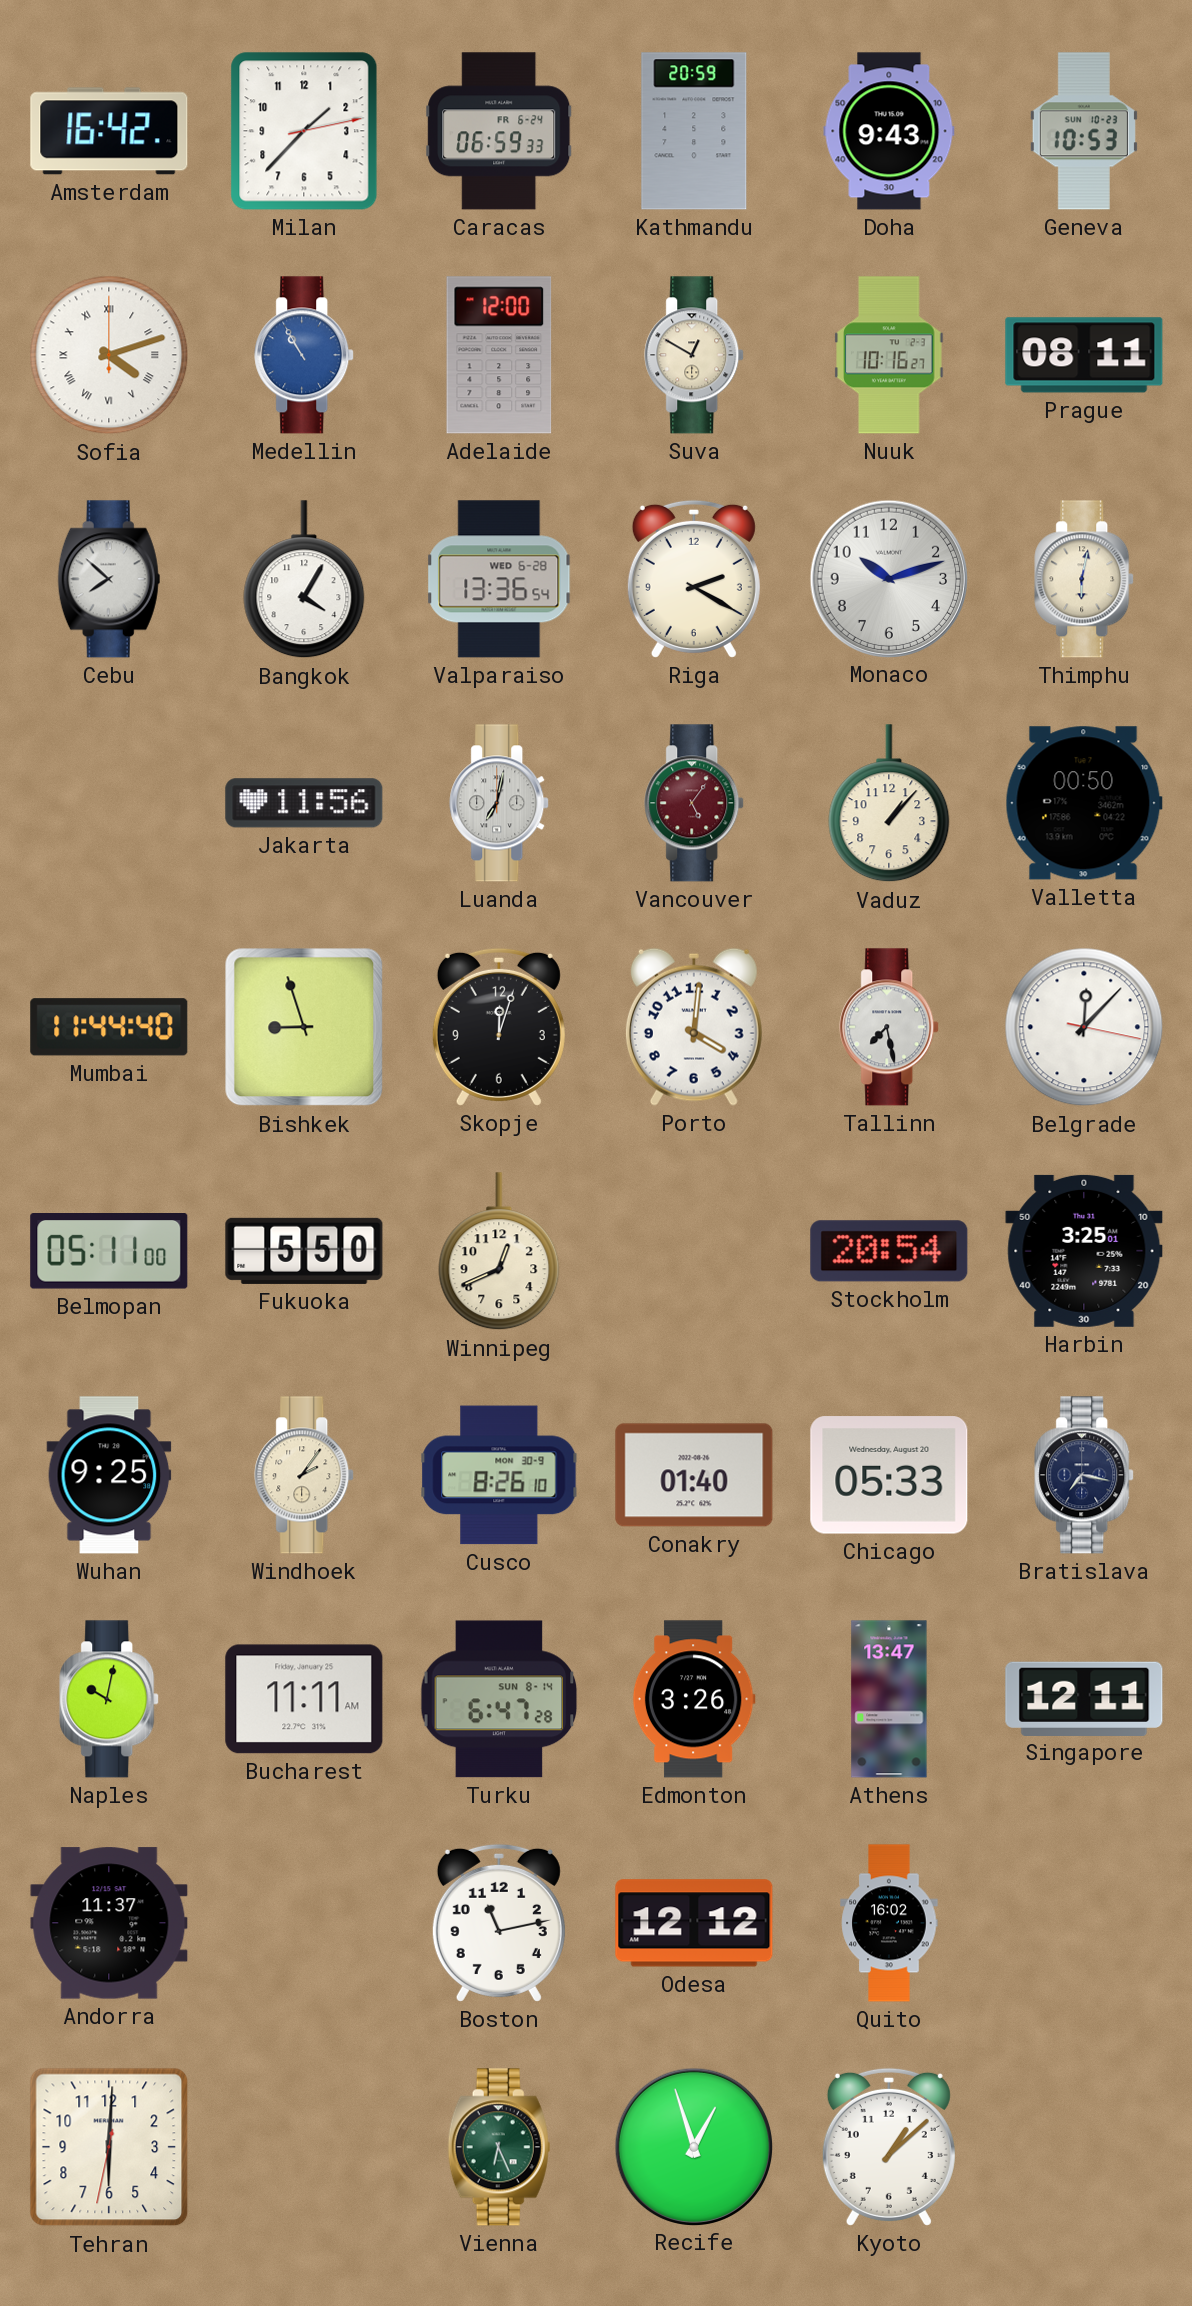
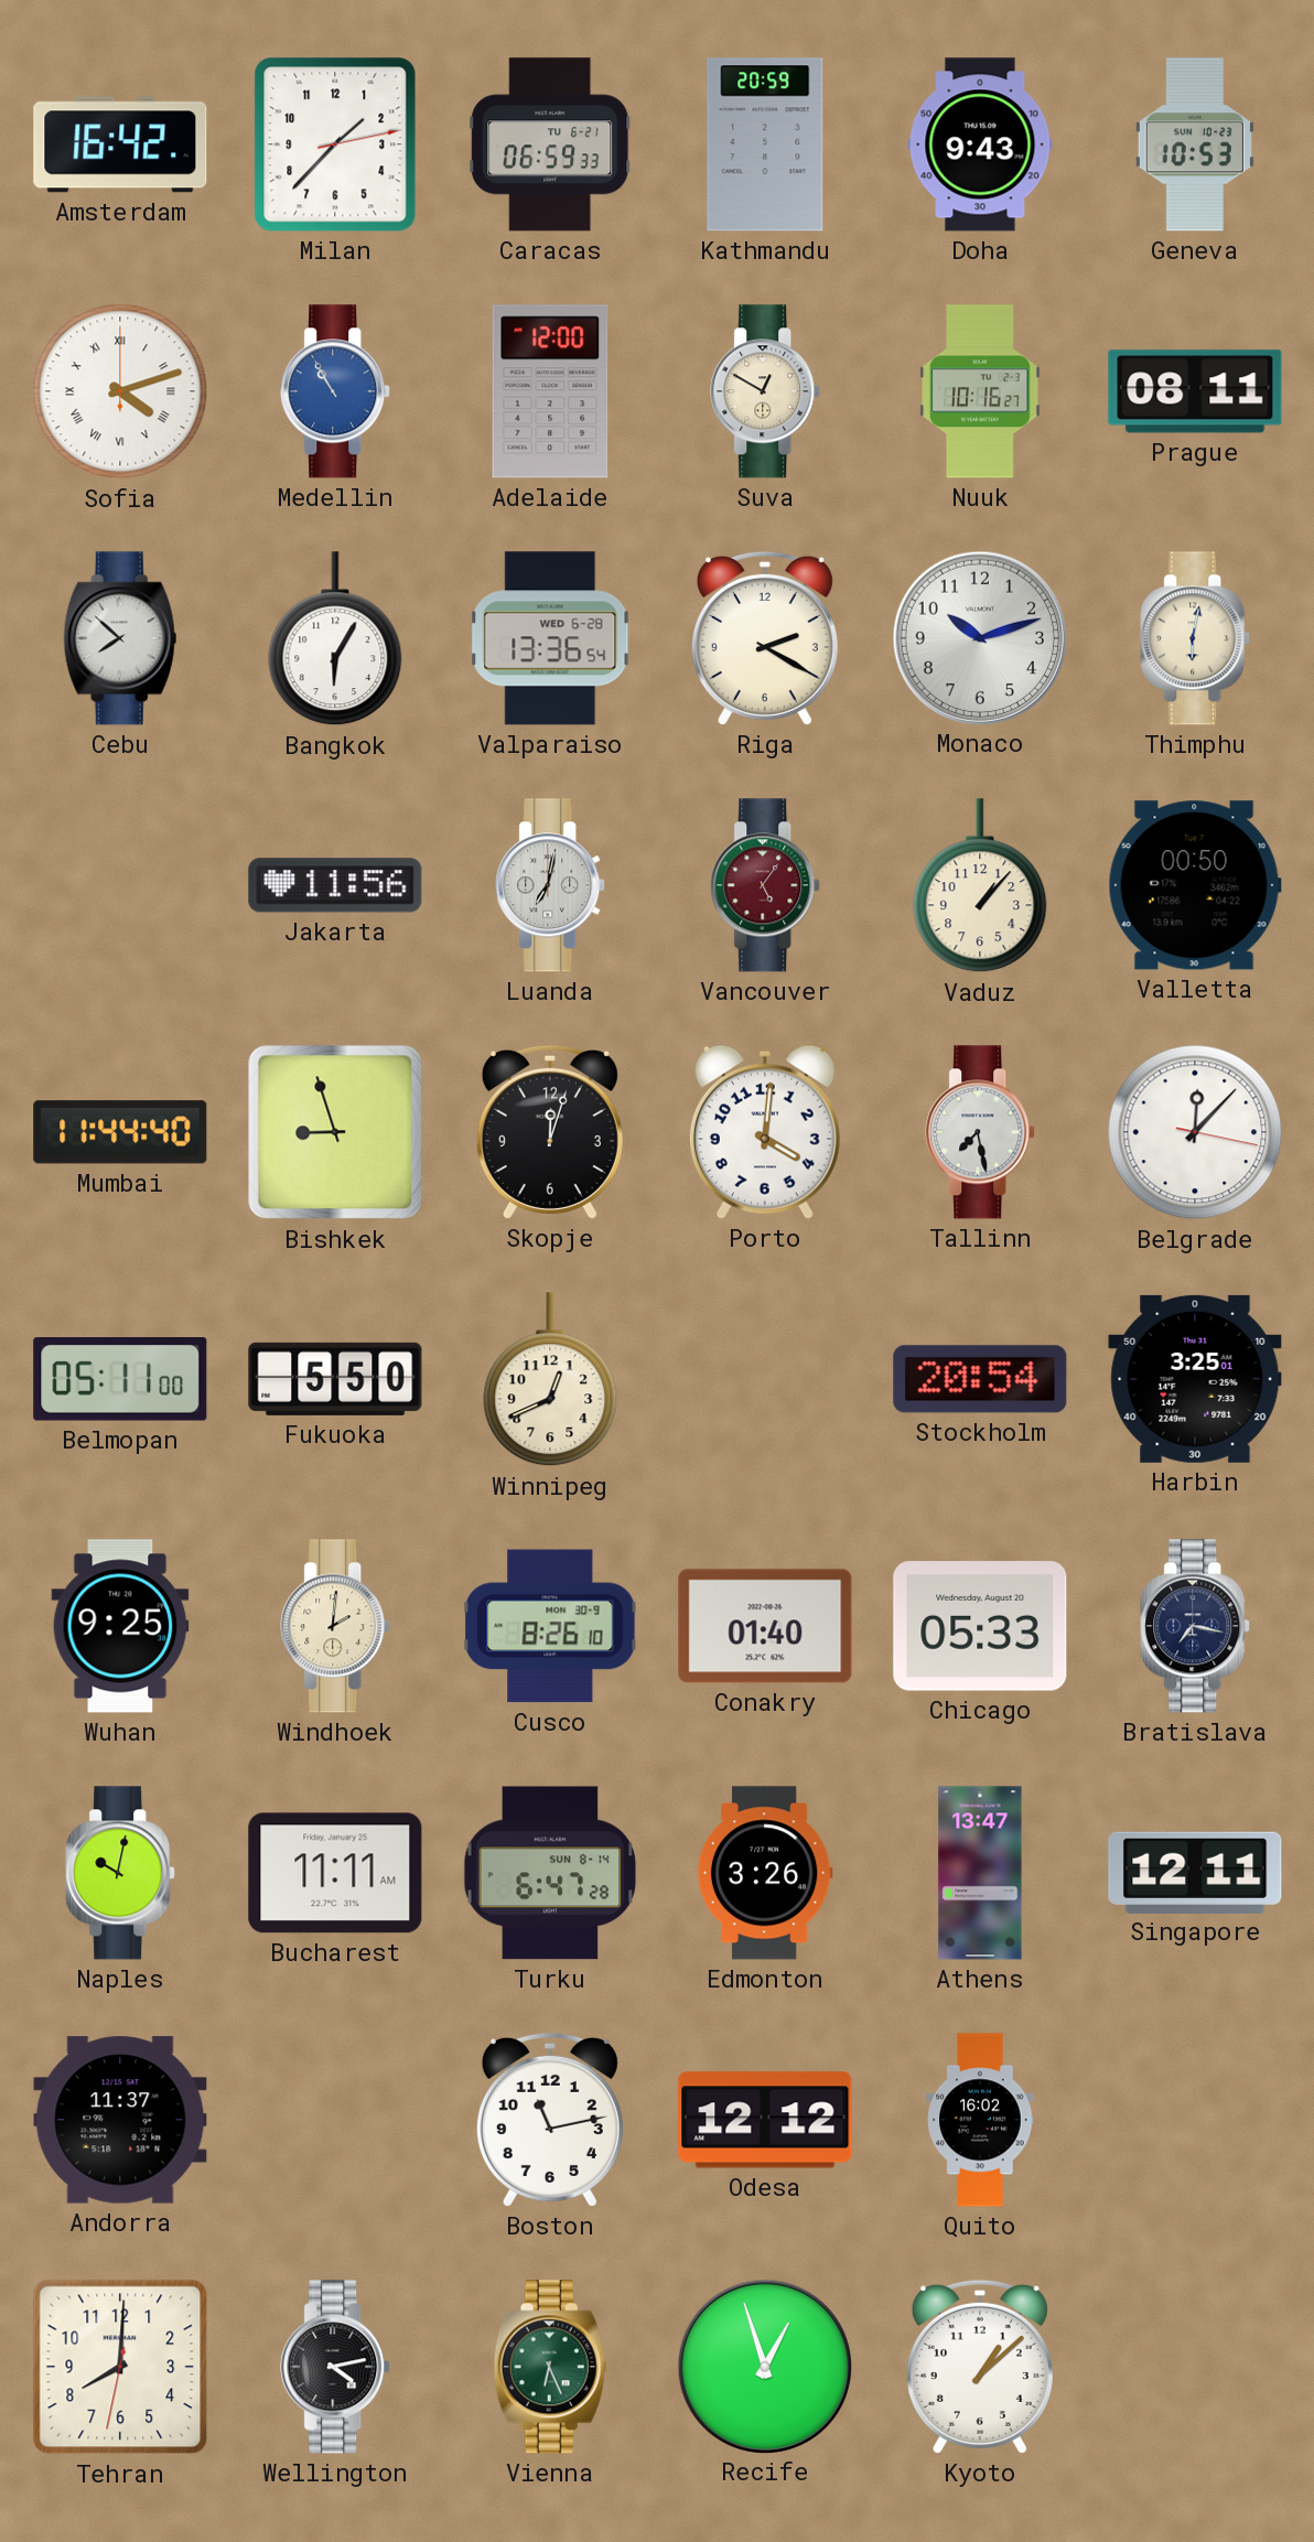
Caracas date: FR 6-24 -> TU 6-21
Bangkok: 4:05 -> 6:05
Windhoek: 2:06 -> 2:01
Tehran: 6:00 -> 8:00
Wellington: none -> 4:13
